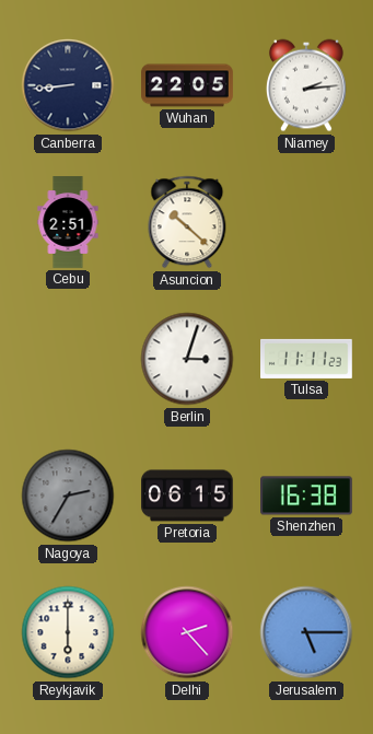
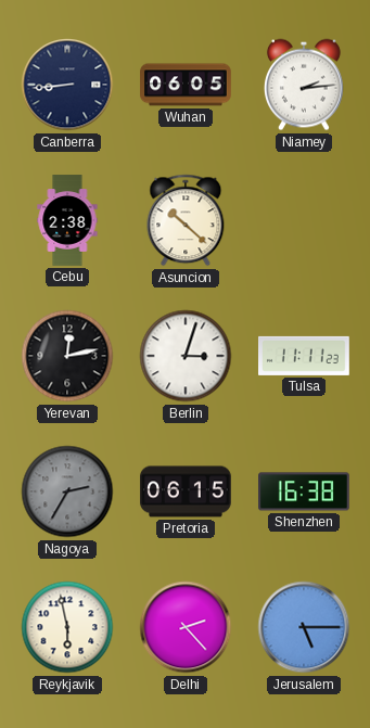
Wuhan: 22:05 -> 06:05
Cebu: 2:51 -> 2:38
Yerevan: none -> 12:13
Reykjavik: 6:00 -> 5:58
